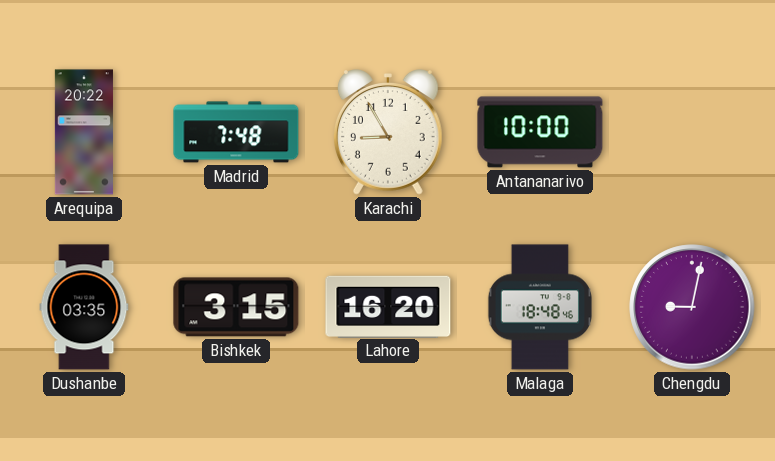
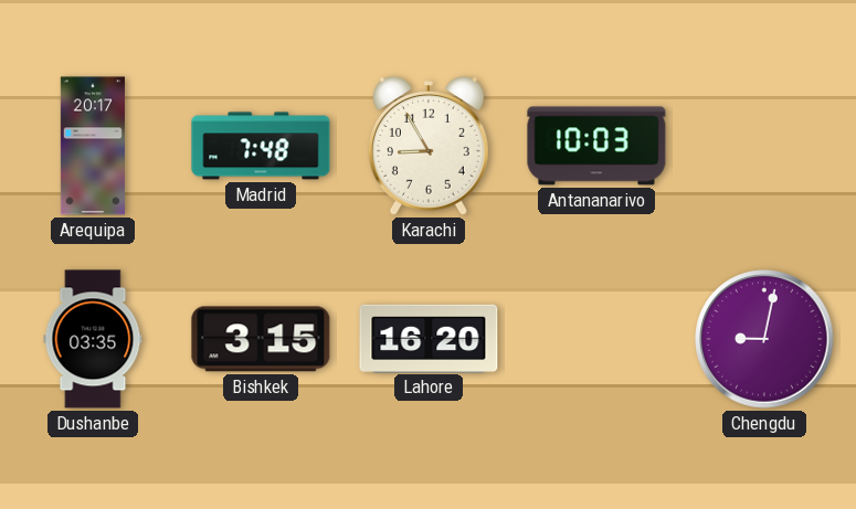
Arequipa: 20:22 -> 20:17
Antananarivo: 10:00 -> 10:03
Malaga: 18:48 -> none
